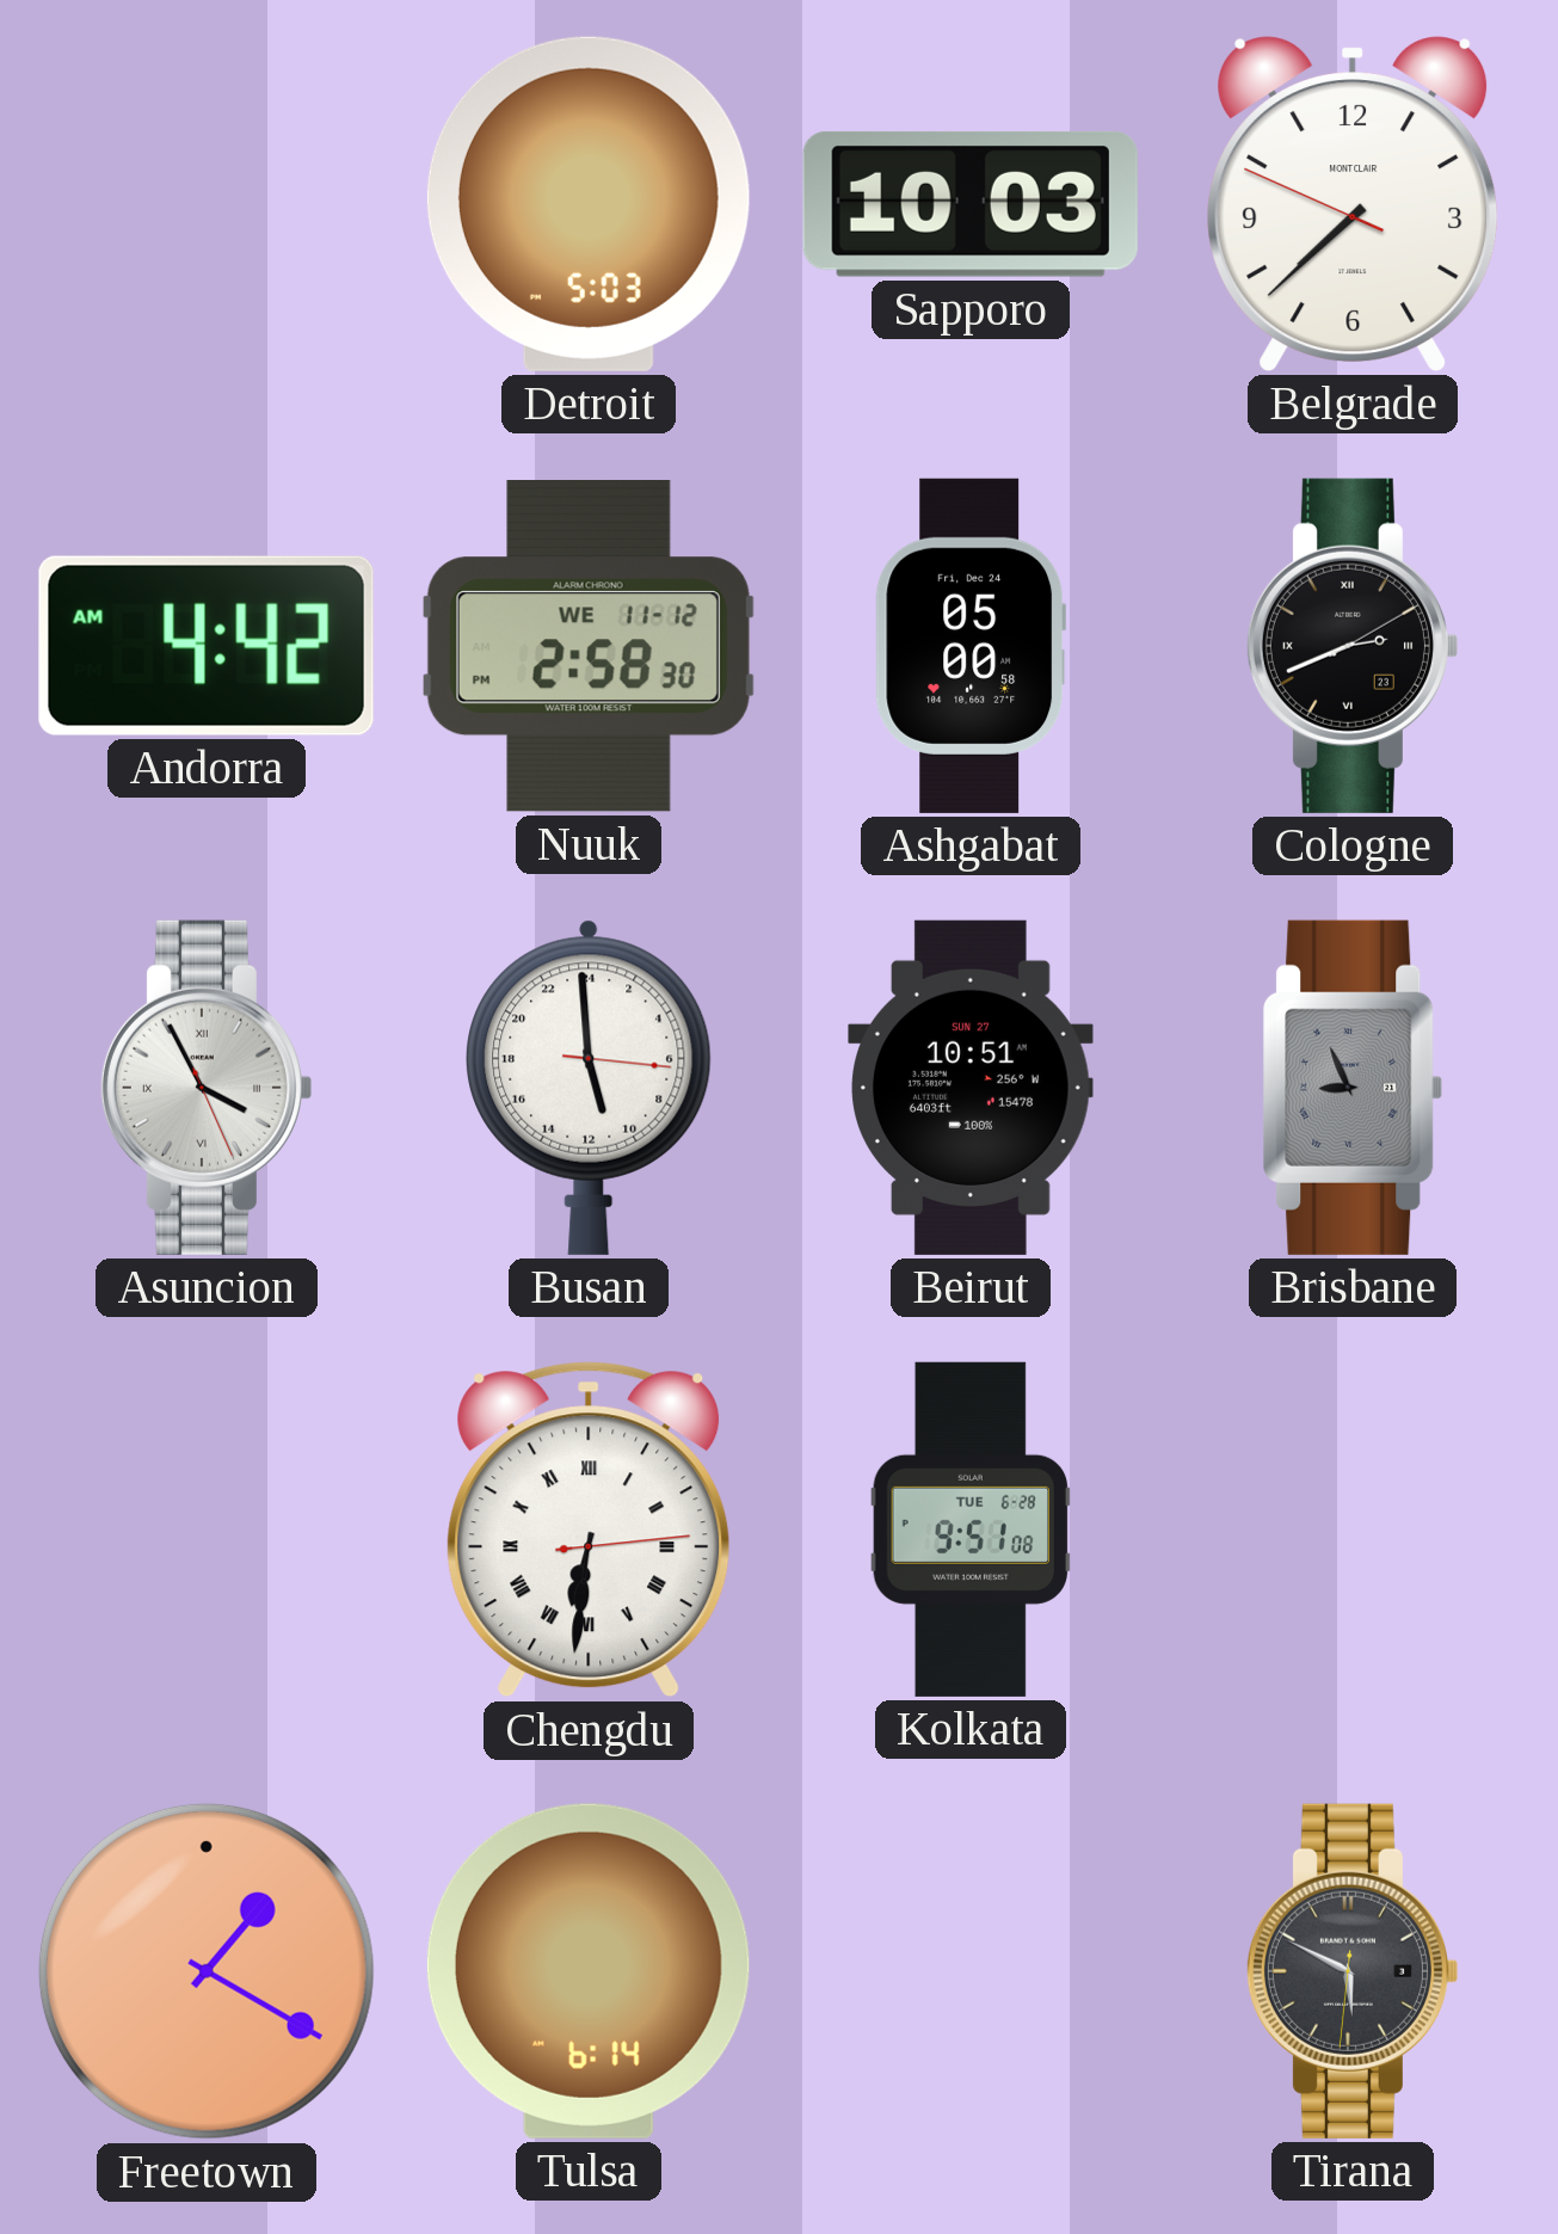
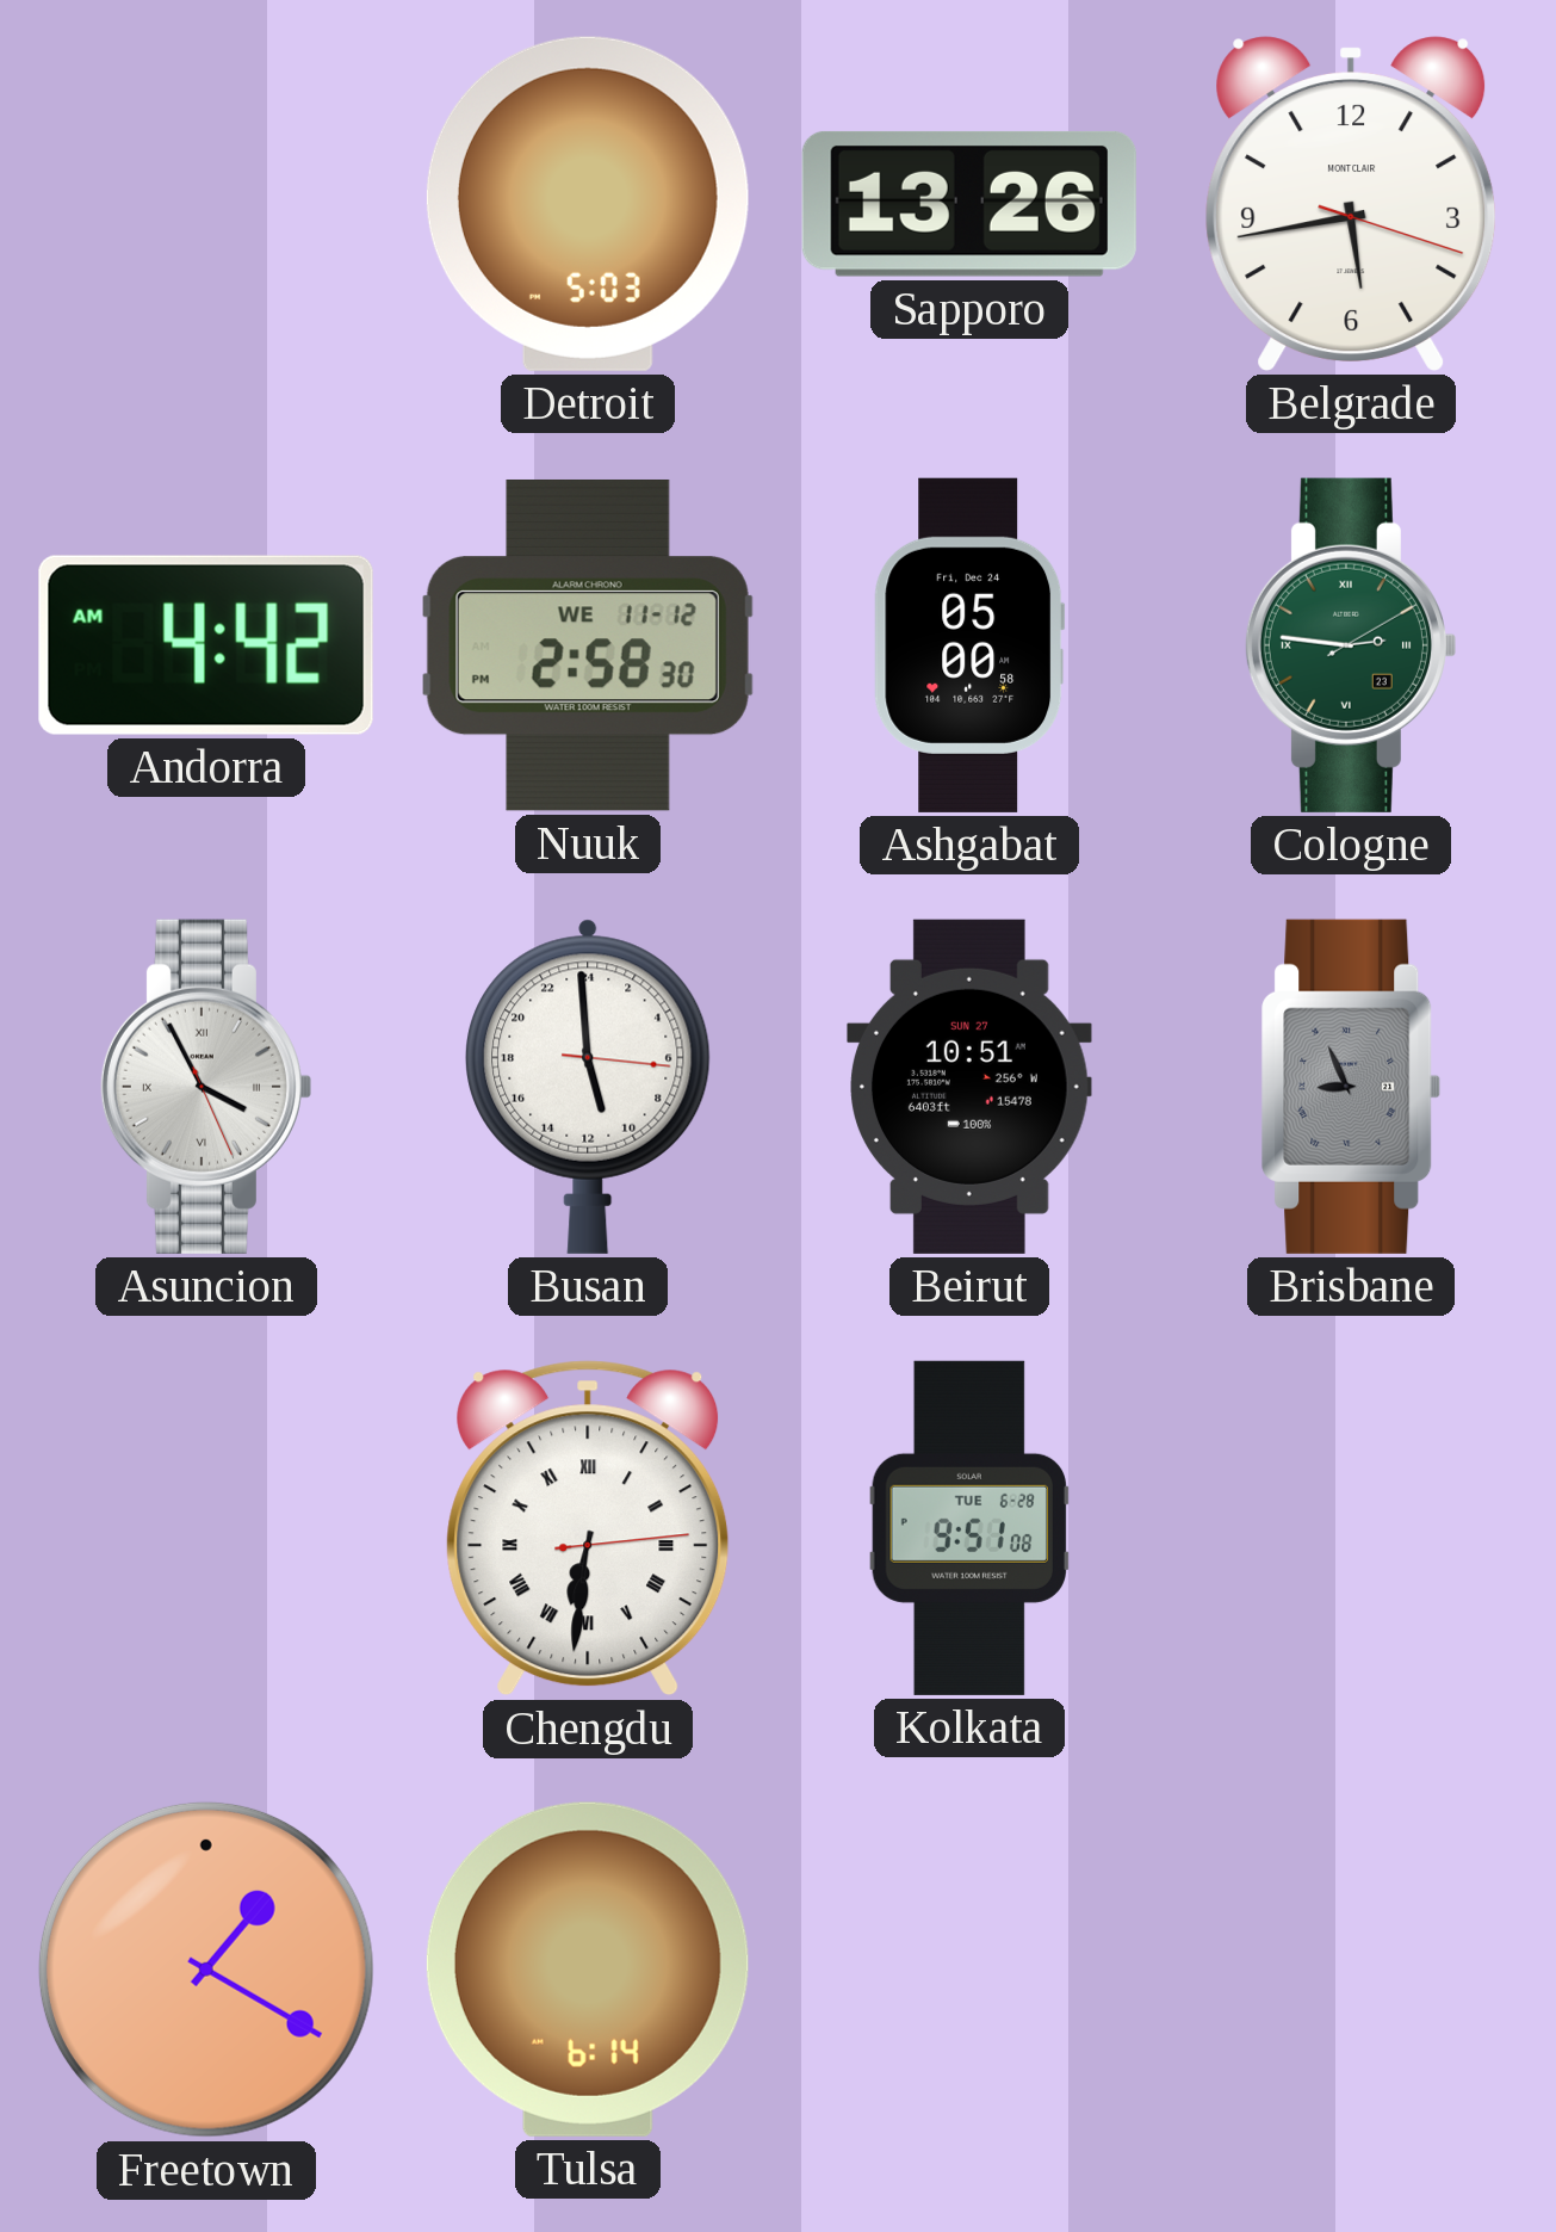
Sapporo: 10:03 -> 13:26
Belgrade: 7:37 -> 5:43
Cologne: 2:41 -> 2:46
Cologne dial: black -> green
Tirana: 5:49 -> none
